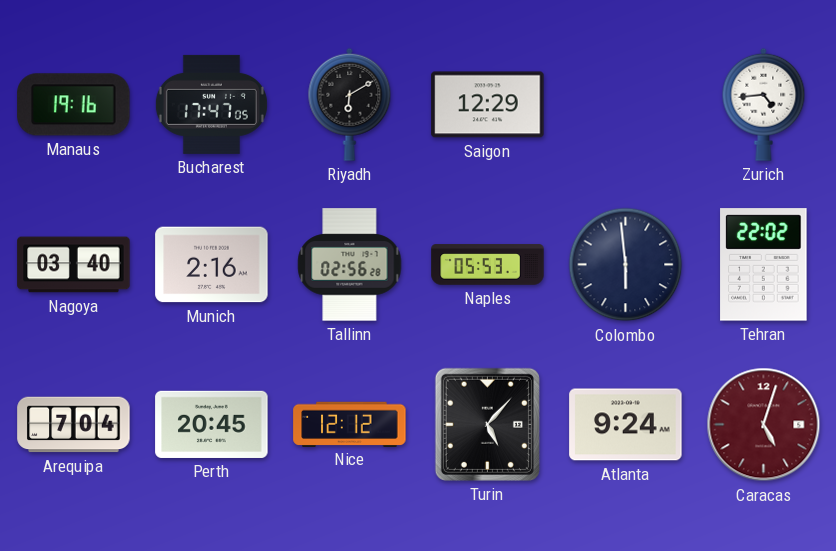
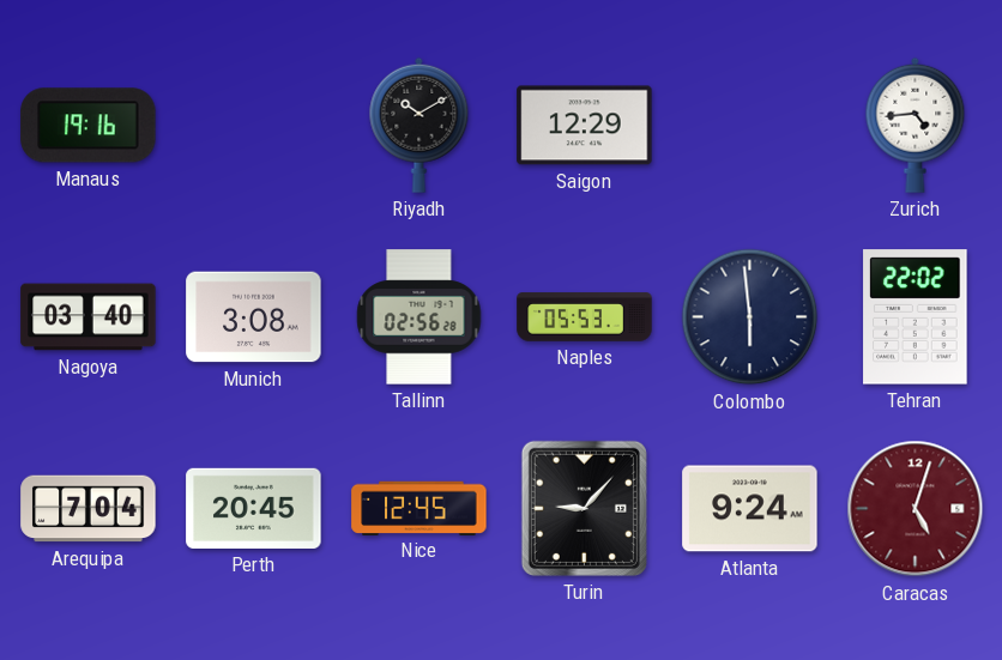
Bucharest: 17:47 -> none
Riyadh: 6:10 -> 10:10
Munich: 2:16 -> 3:08
Nice: 12:12 -> 12:45
Turin: 5:07 -> 9:07
